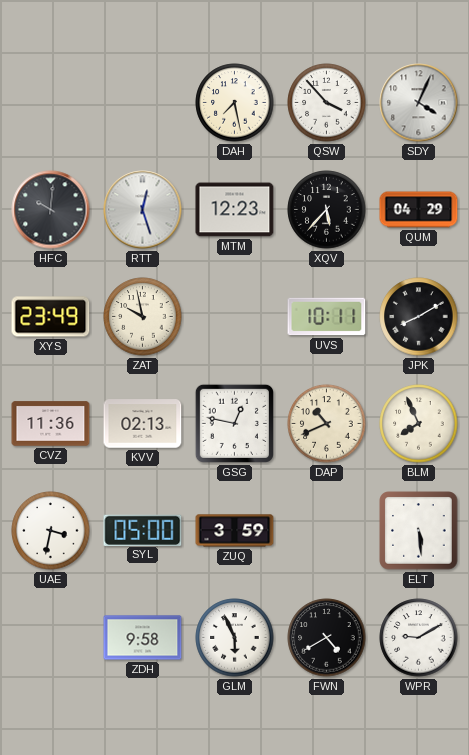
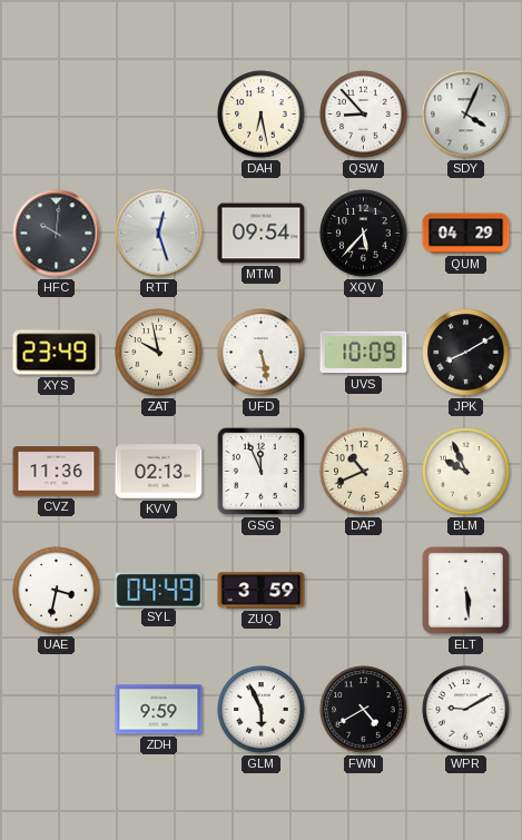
DAH: 7:28 -> 6:28
QSW: 3:53 -> 8:53
MTM: 12:23 -> 09:54
UFD: none -> 5:28
UVS: 10:11 -> 10:09
GSG: 12:47 -> 11:56
BLM: 7:56 -> 9:56
SYL: 05:00 -> 04:49
ZDH: 9:58 -> 9:59
